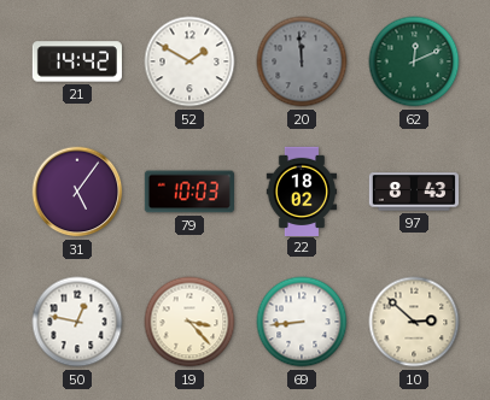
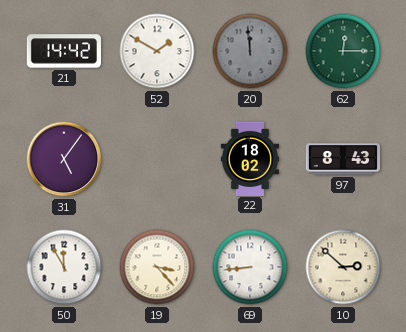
62: 12:11 -> 12:15
79: 10:03 -> none
50: 12:47 -> 11:55
